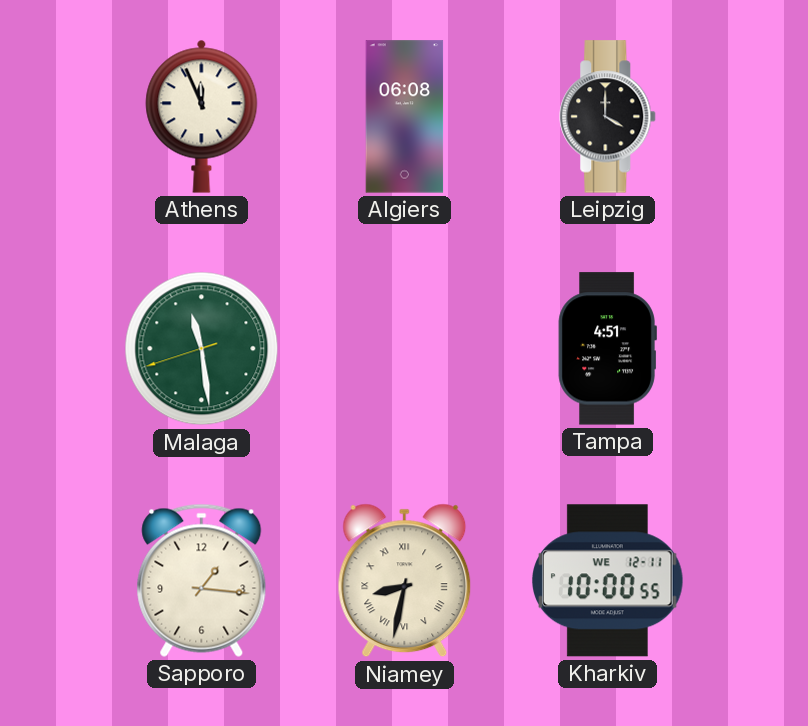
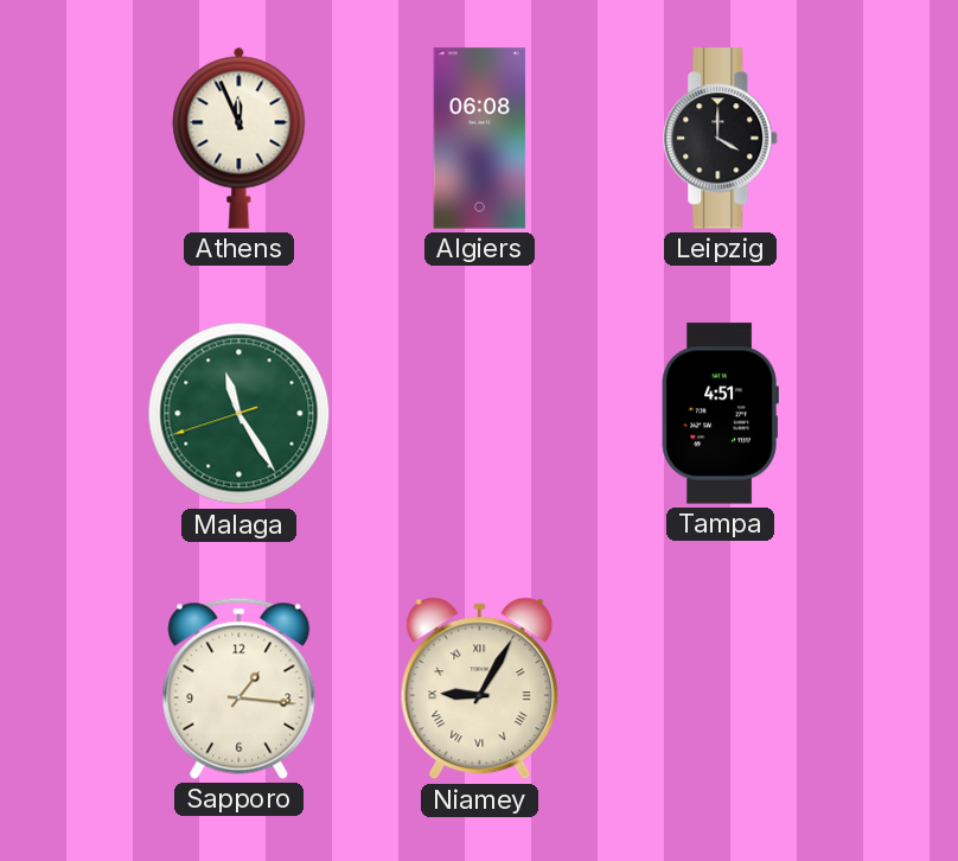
Malaga: 11:28 -> 11:24
Niamey: 8:32 -> 9:05
Kharkiv: 10:00 -> none
